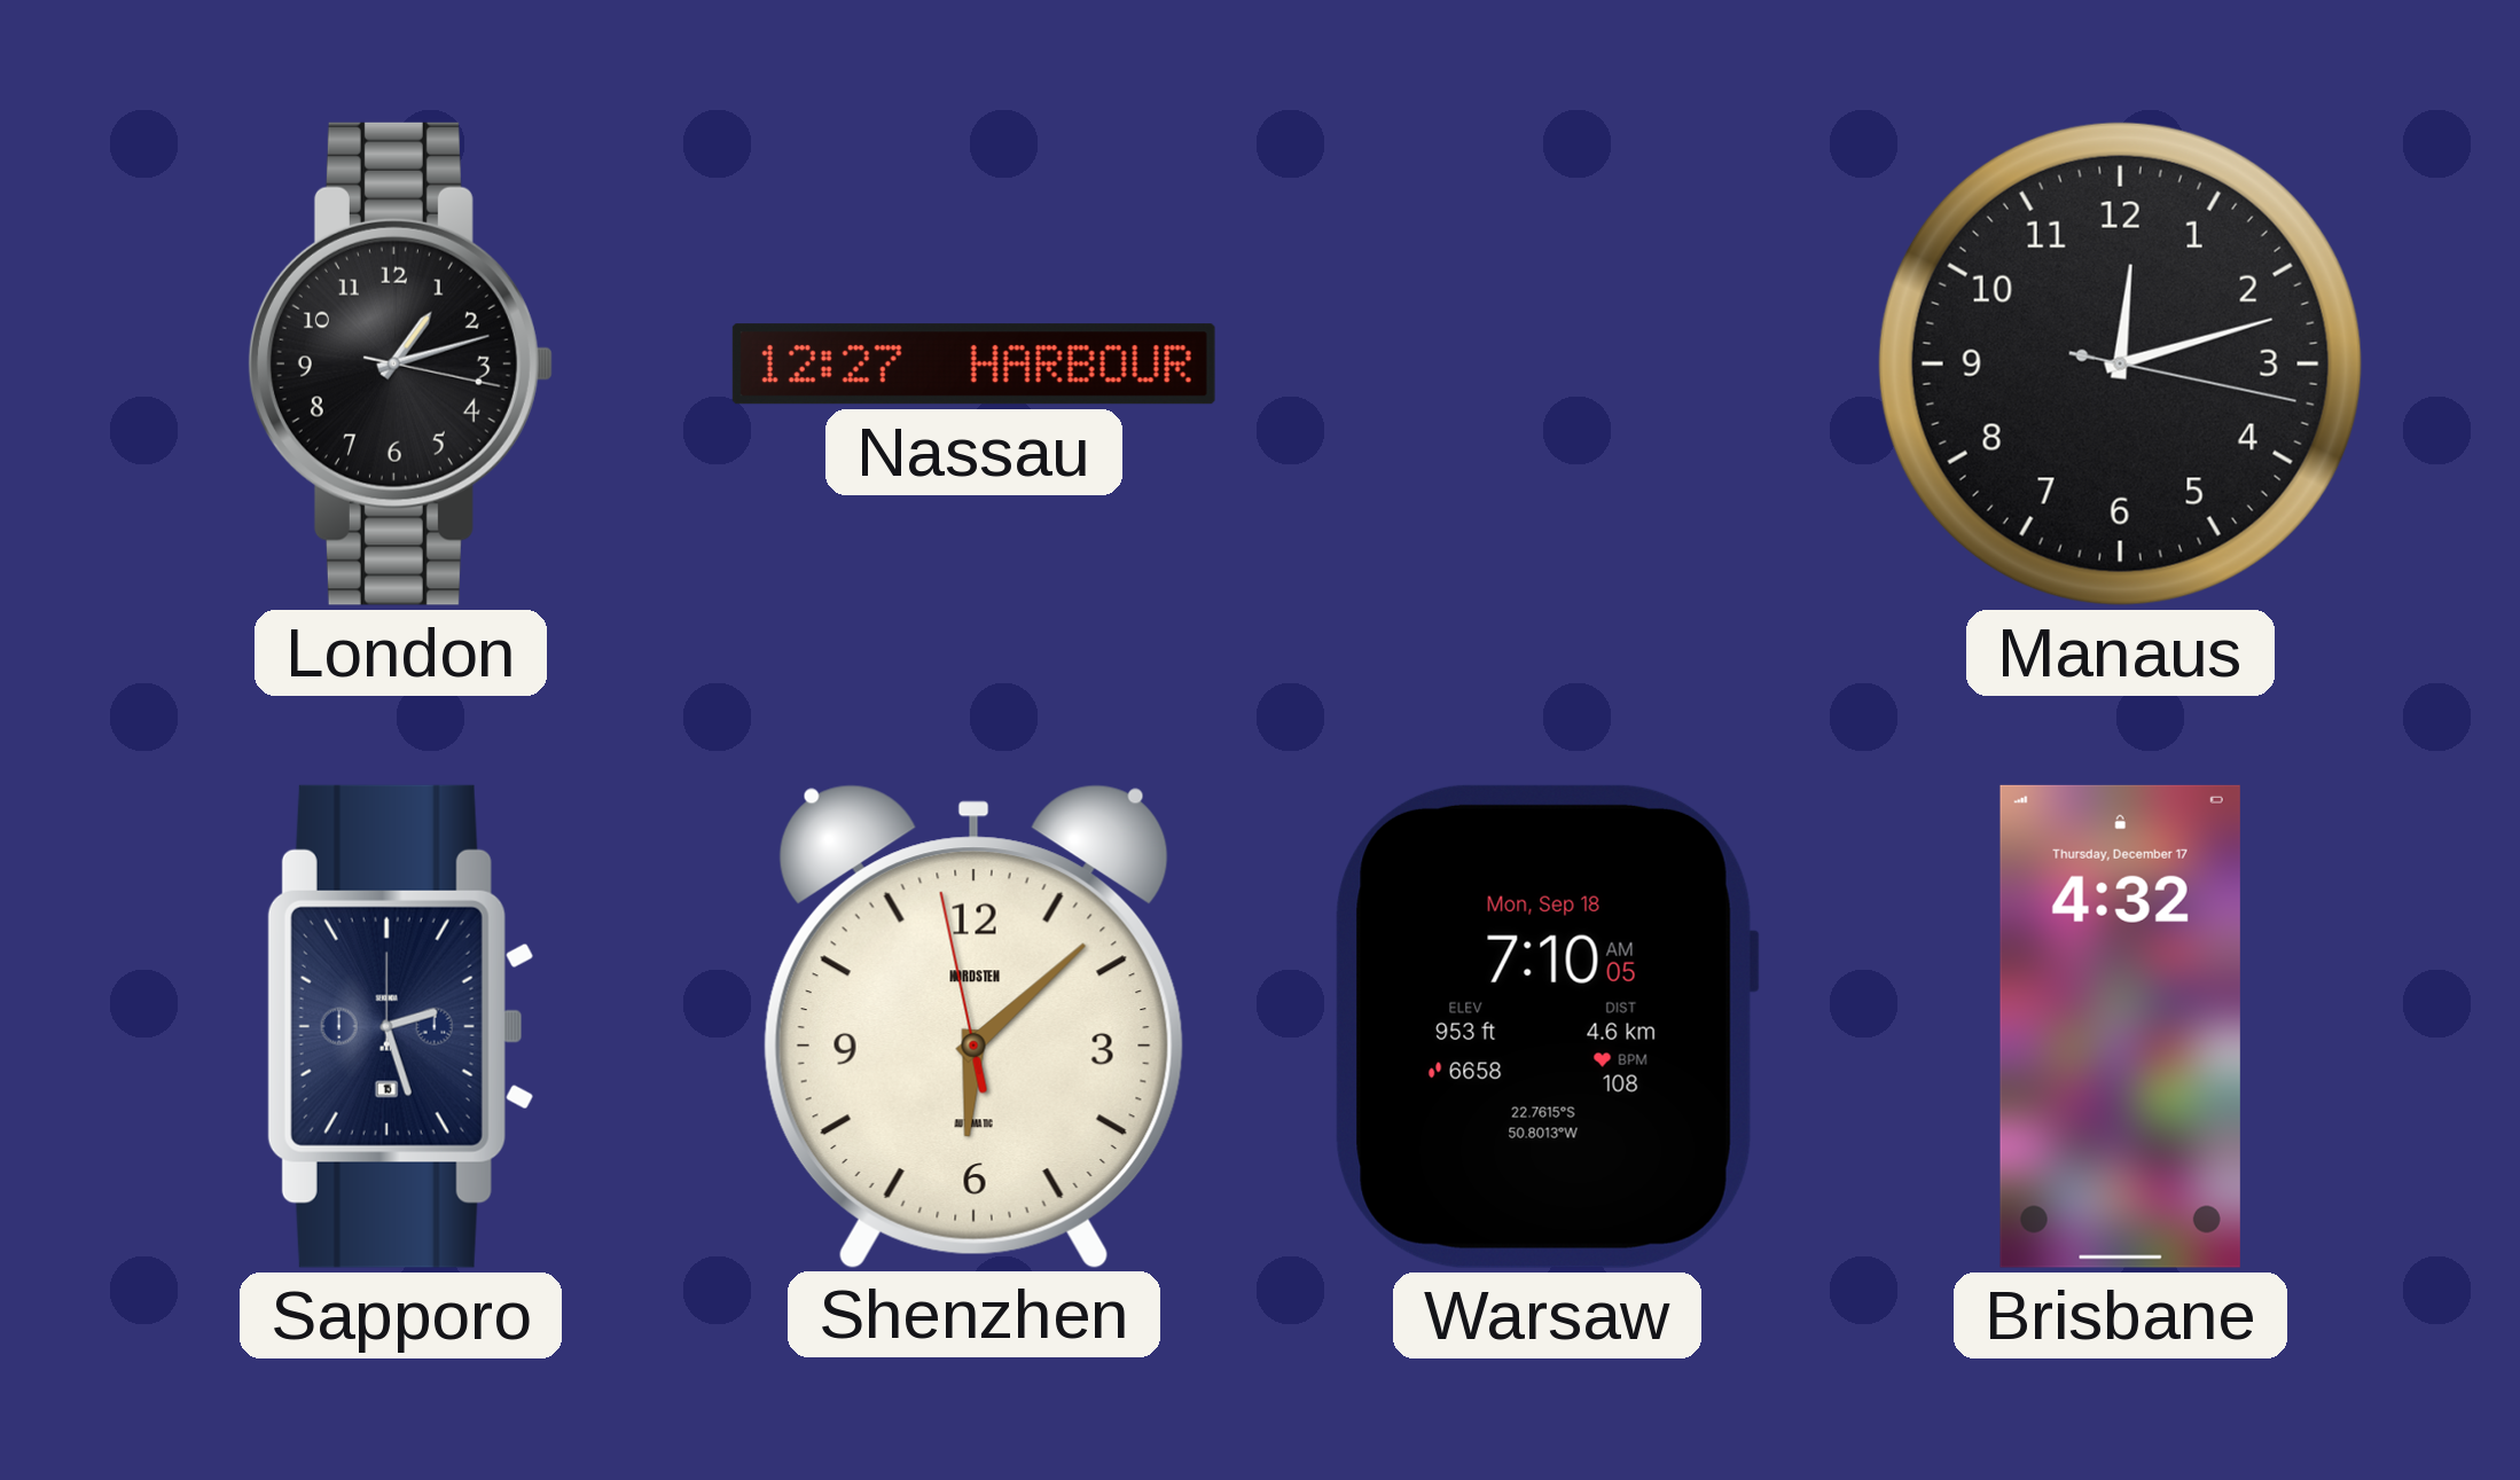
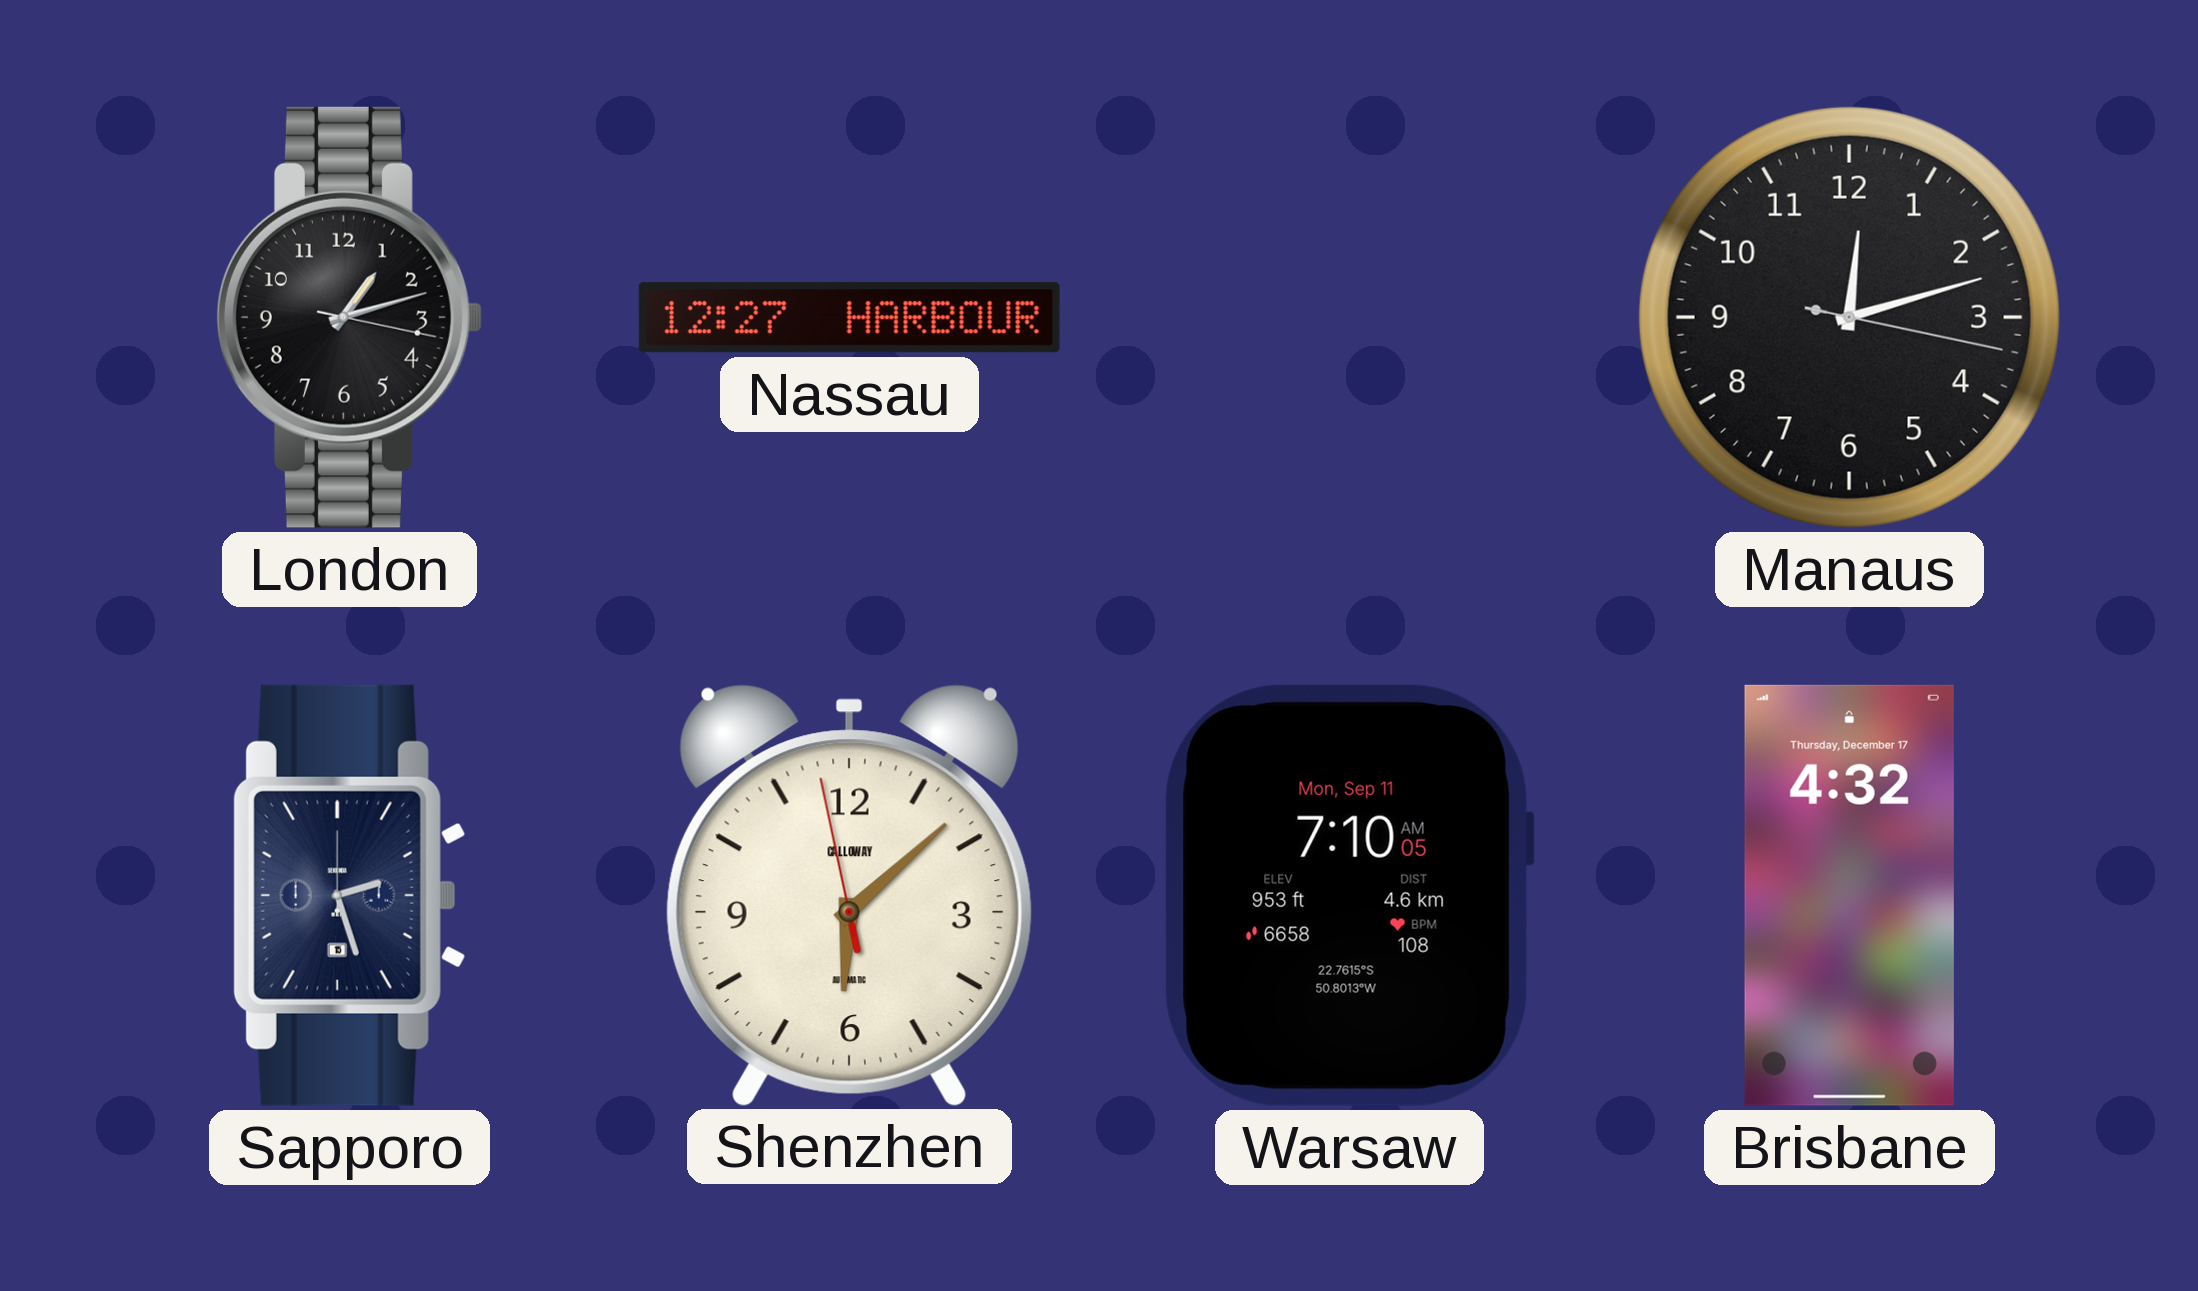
Shenzhen brand: NORDSTEN -> CALLOWAY
Warsaw date: Mon, Sep 18 -> Mon, Sep 11
